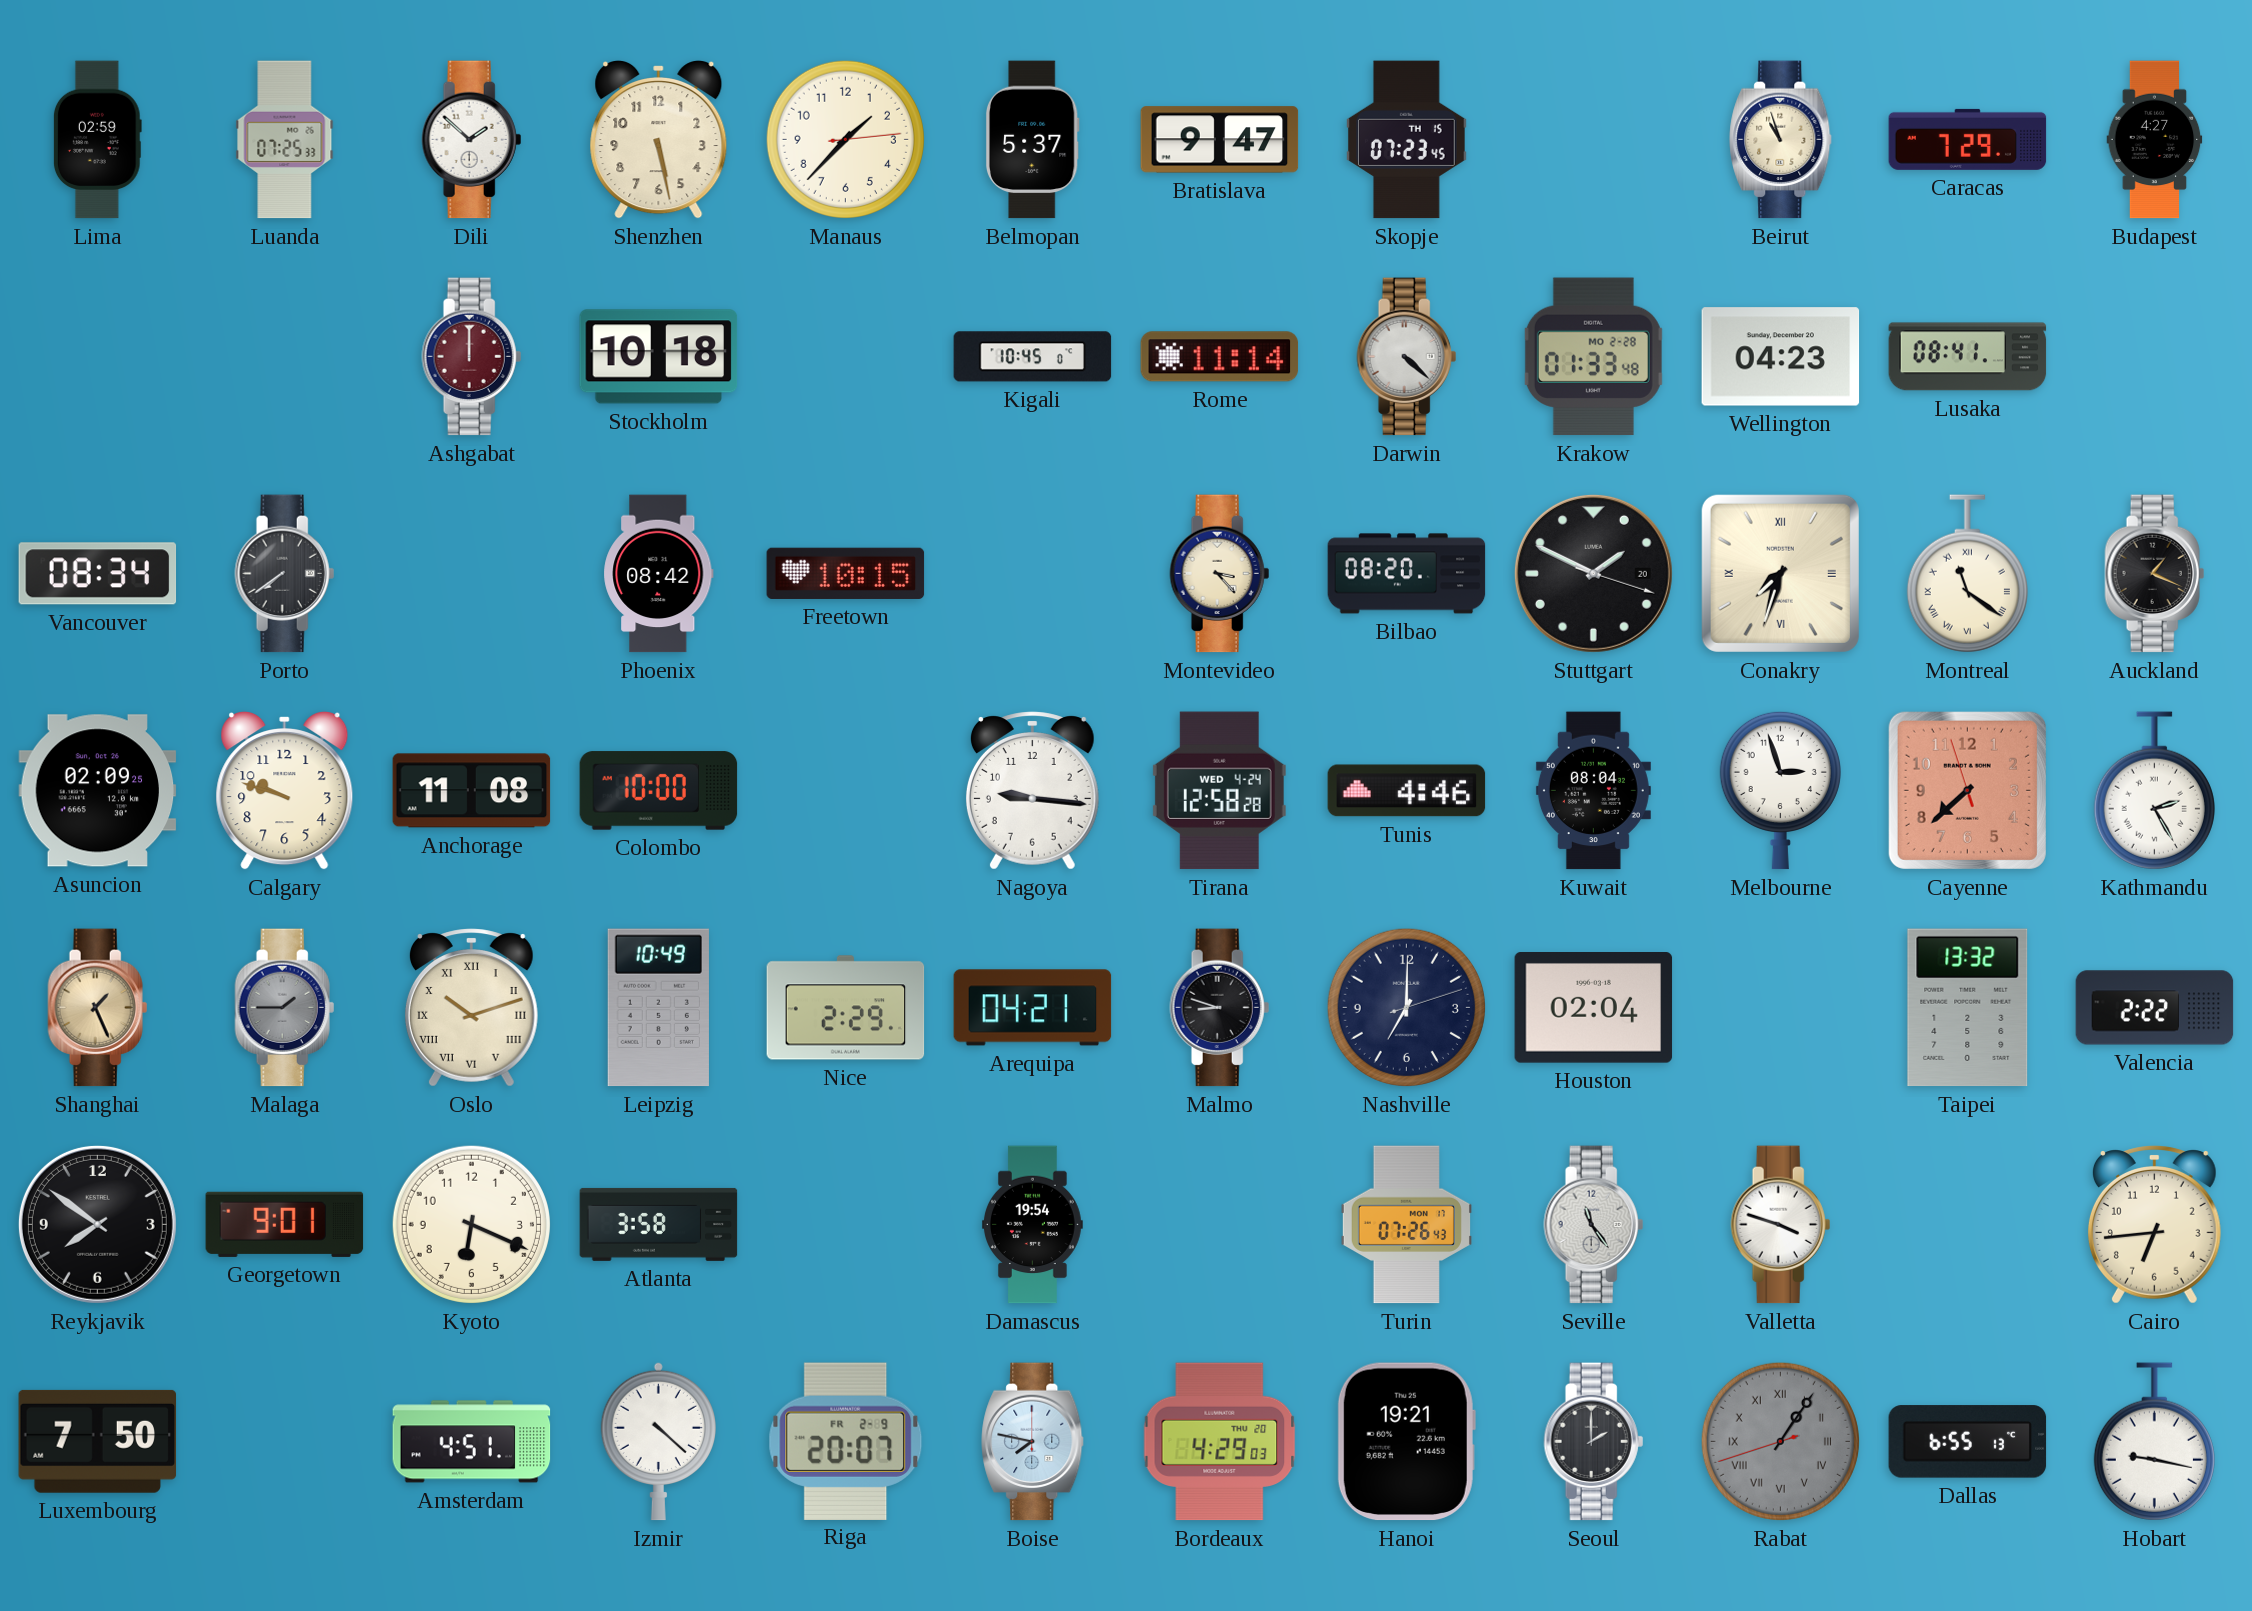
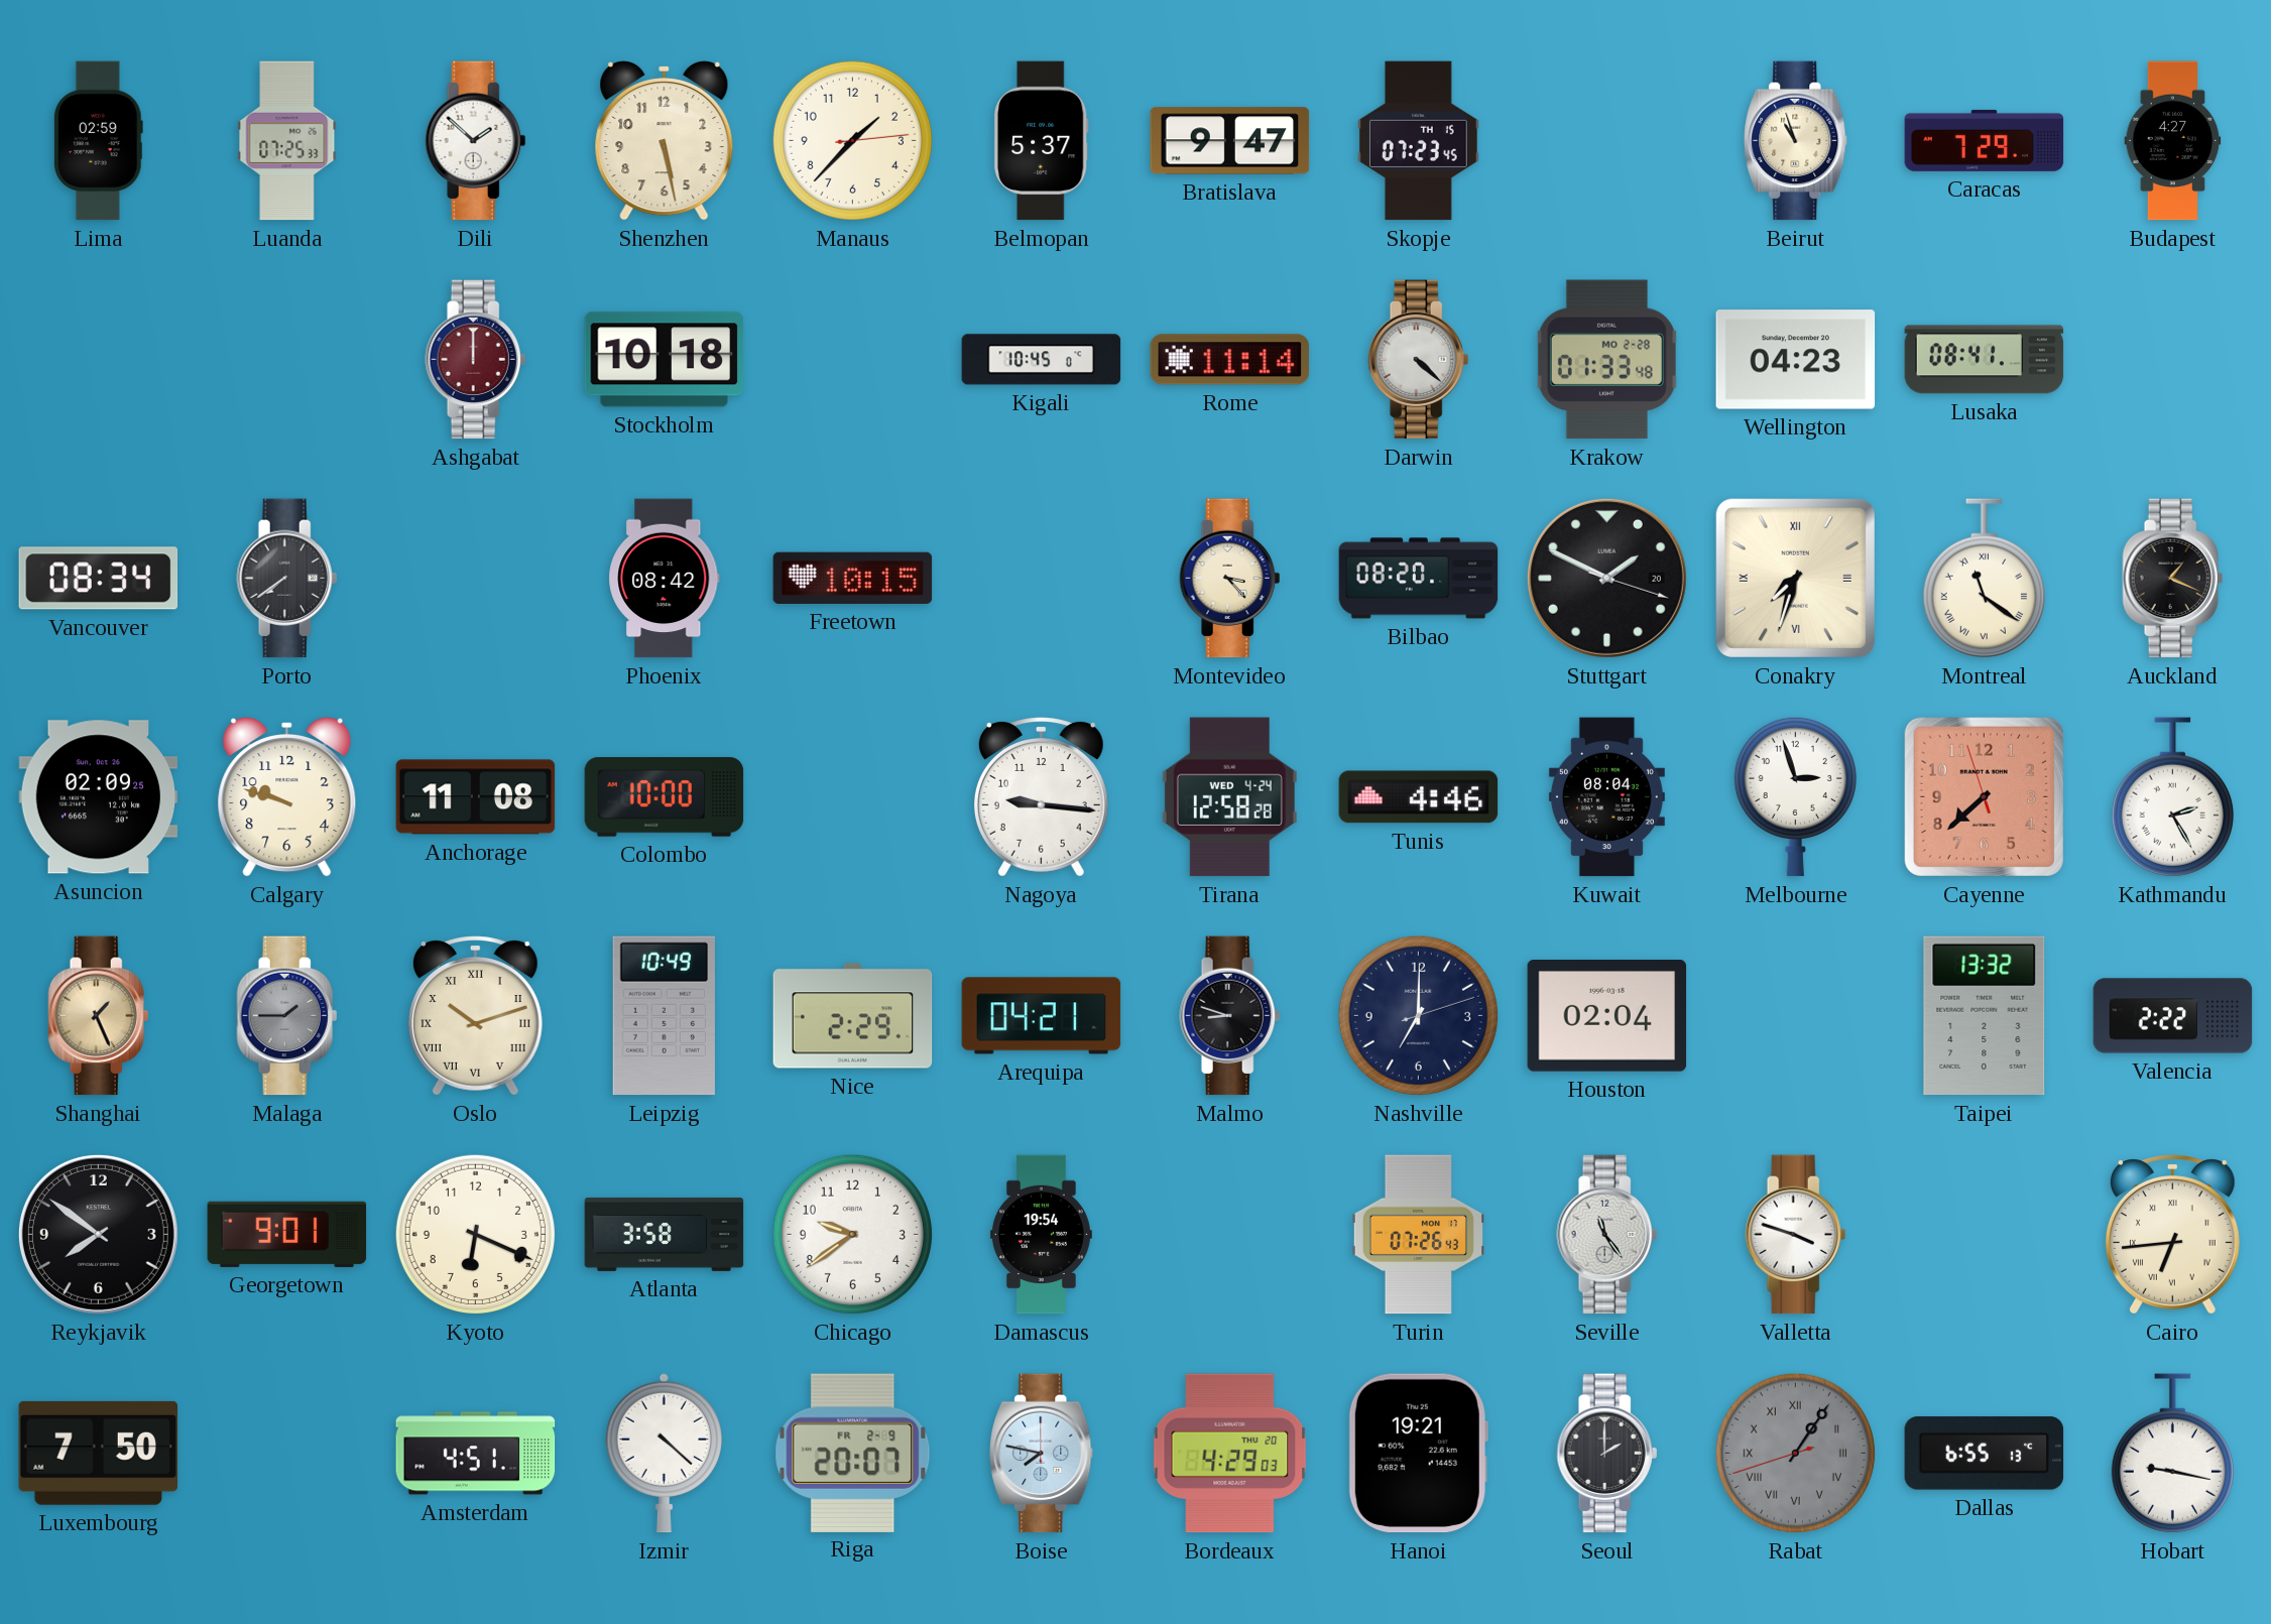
Chicago: none -> 9:39
Cairo numerals: Arabic -> Roman
